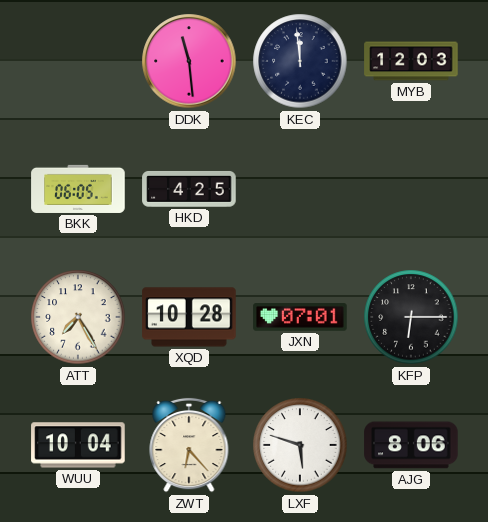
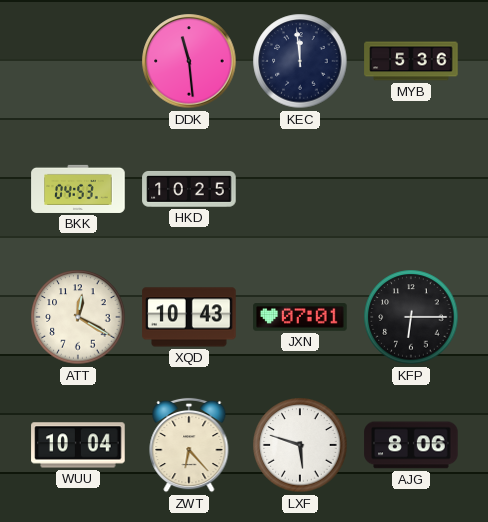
MYB: 12:03 -> 5:36
BKK: 06:05 -> 04:53
HKD: 4:25 -> 10:25
ATT: 7:25 -> 12:20
XQD: 10:28 -> 10:43
